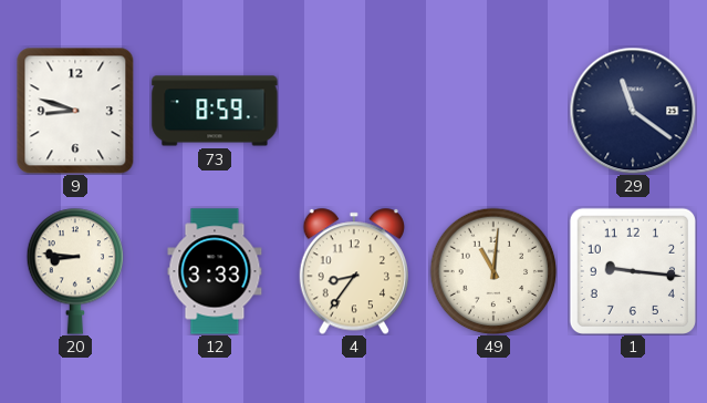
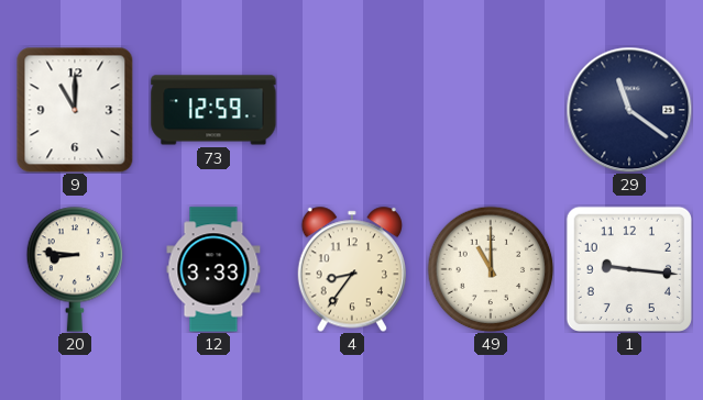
9: 8:48 -> 11:00
73: 8:59 -> 12:59
49: 11:01 -> 11:00
